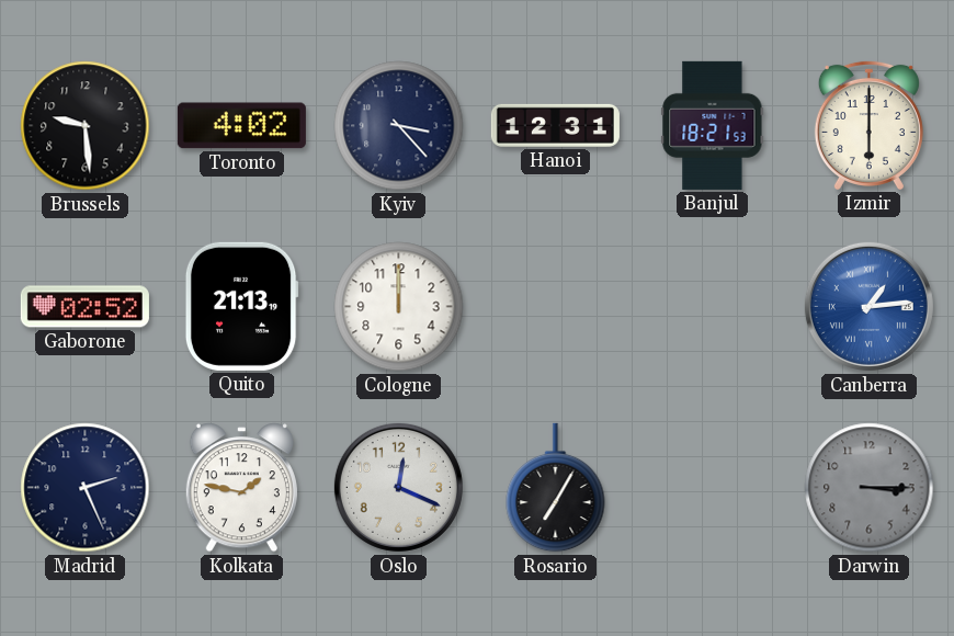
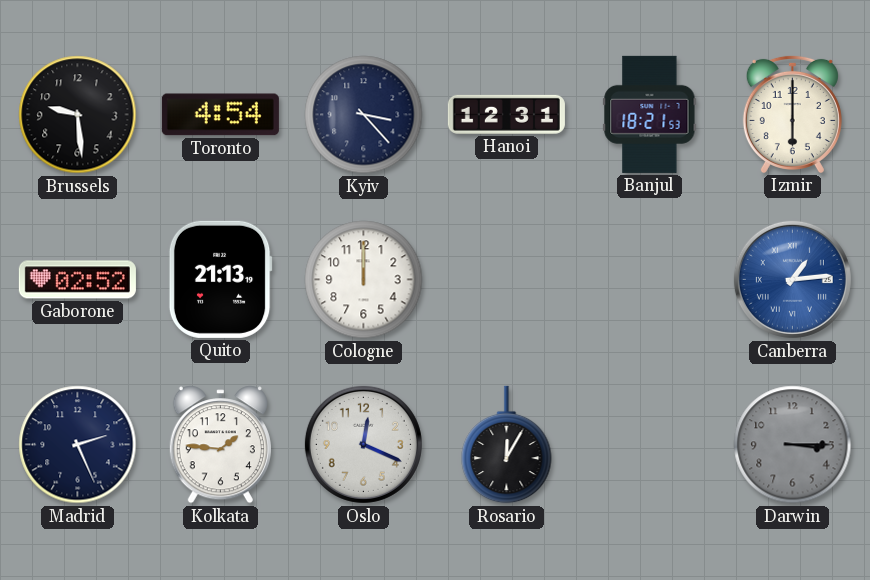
Toronto: 4:02 -> 4:54
Kolkata: 1:47 -> 1:46
Rosario: 7:05 -> 12:05
